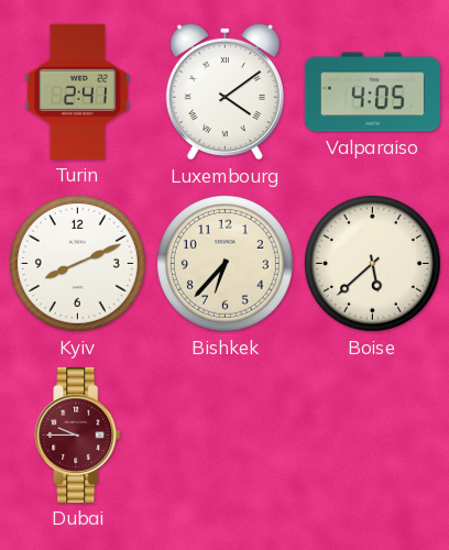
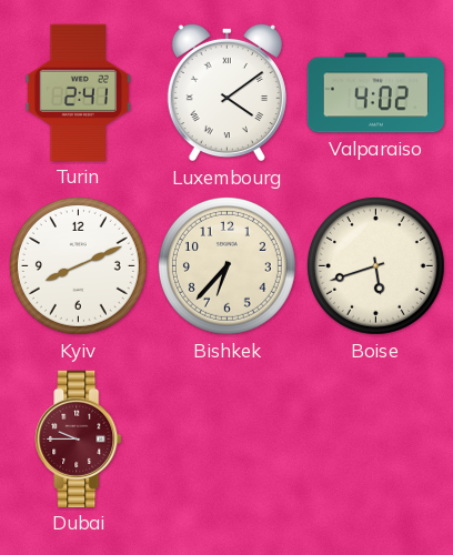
Valparaiso: 4:05 -> 4:02
Boise: 5:38 -> 5:42
